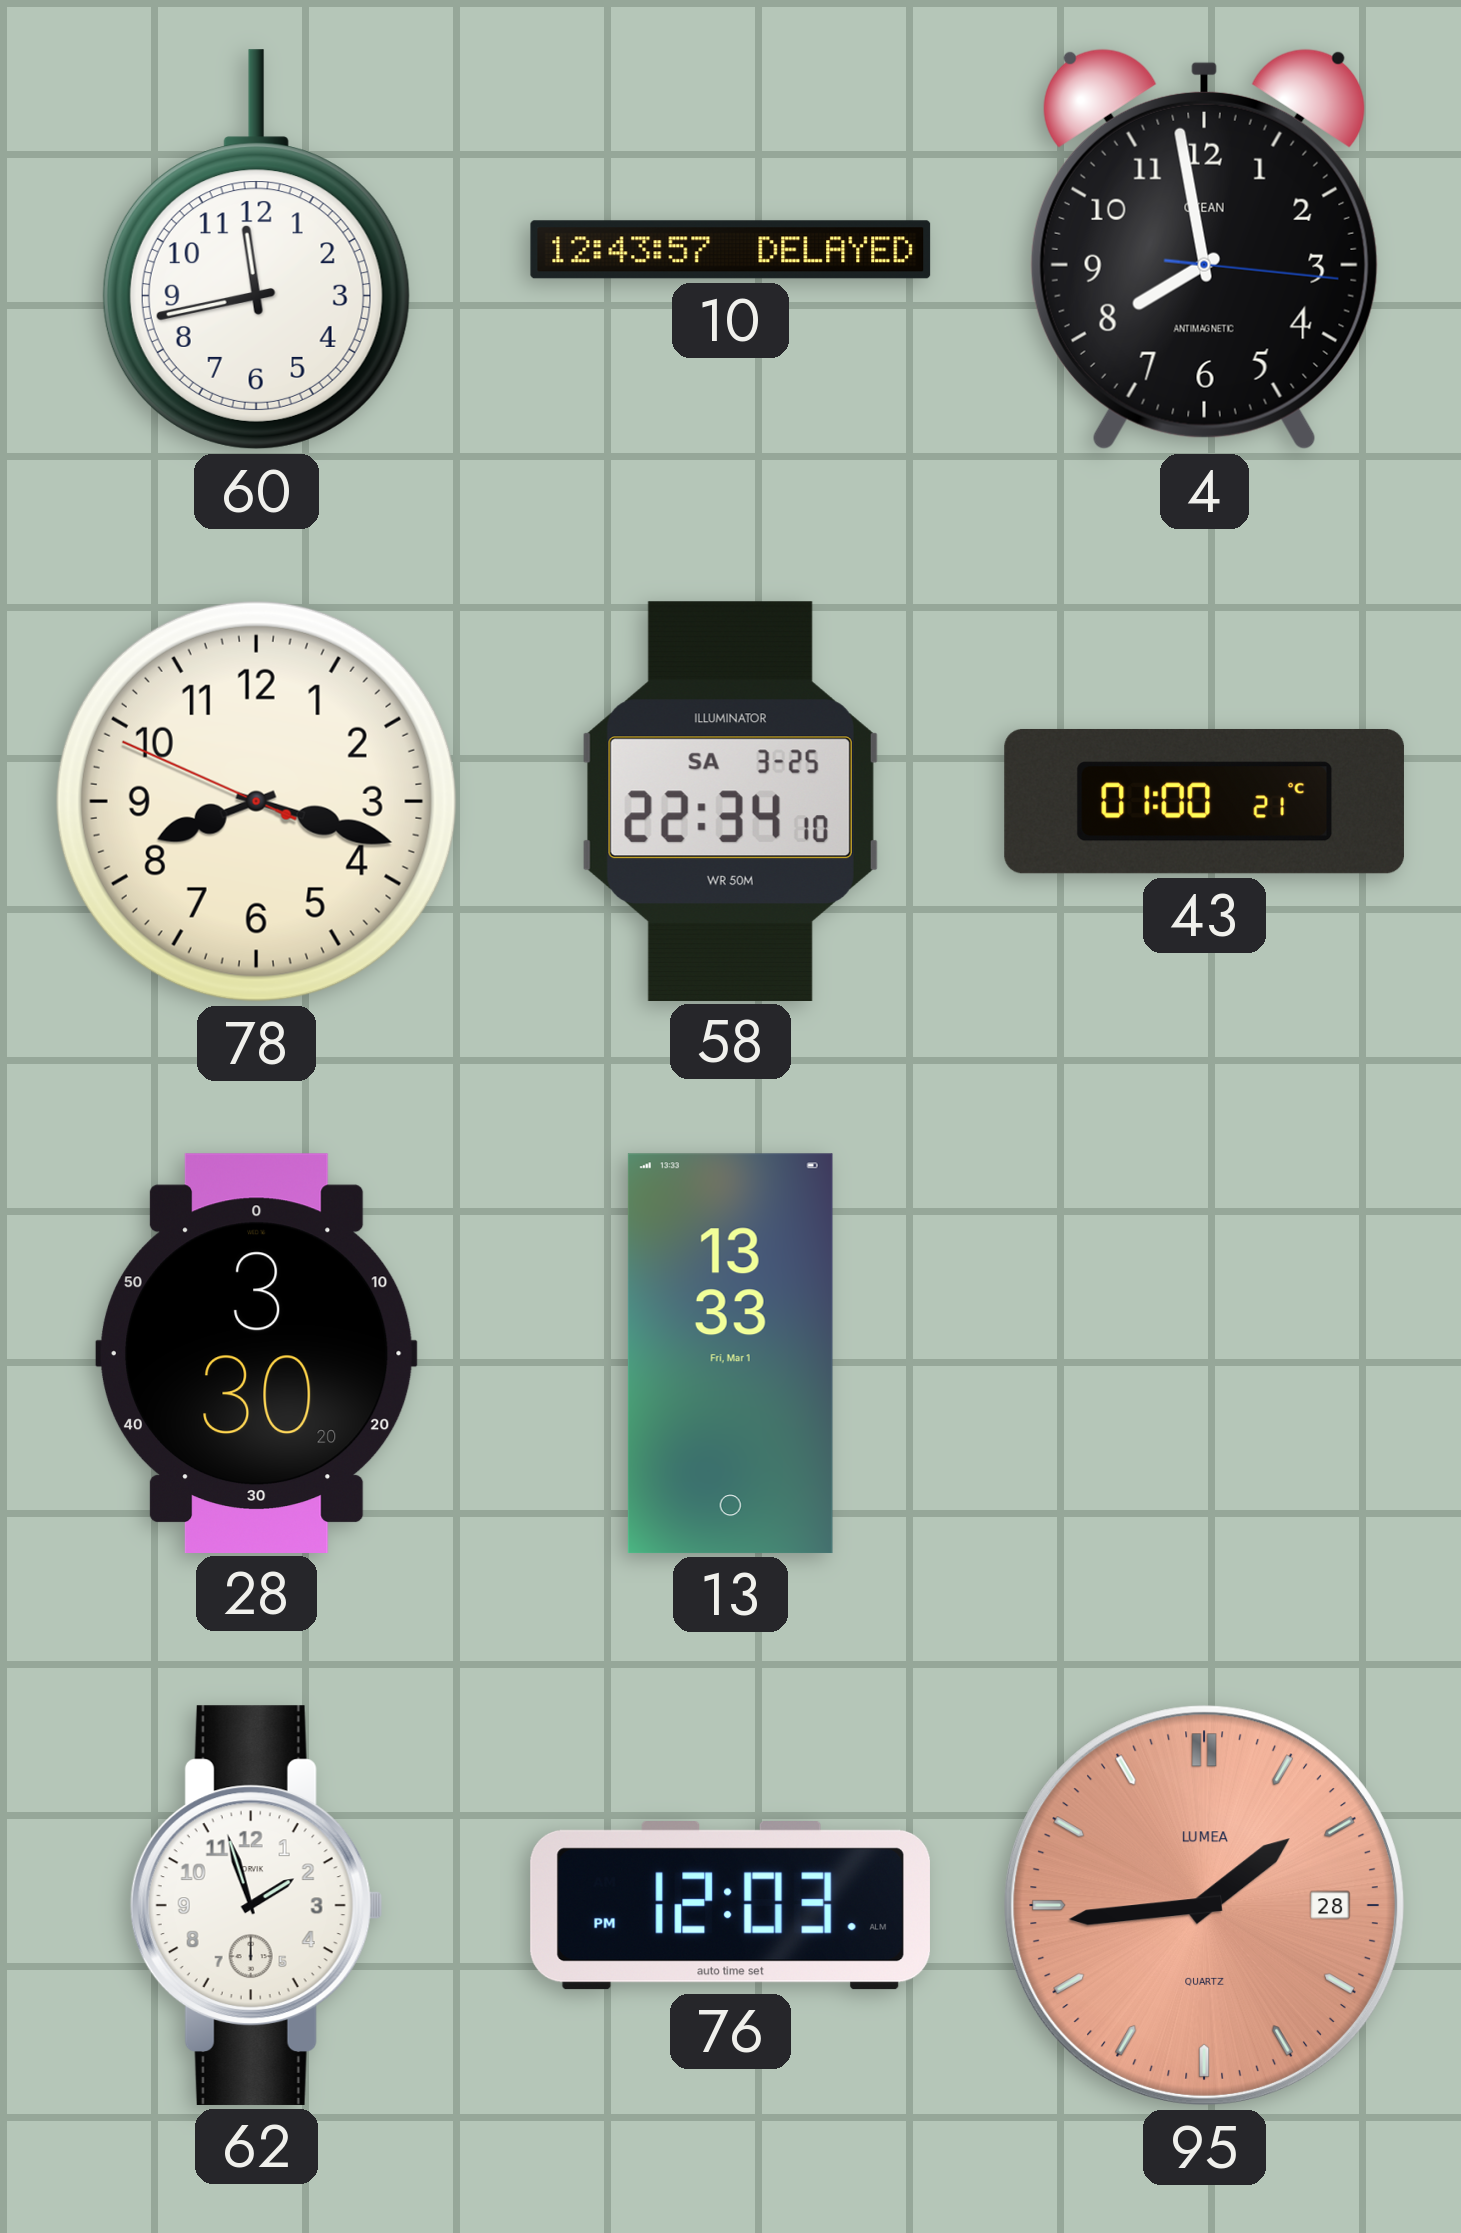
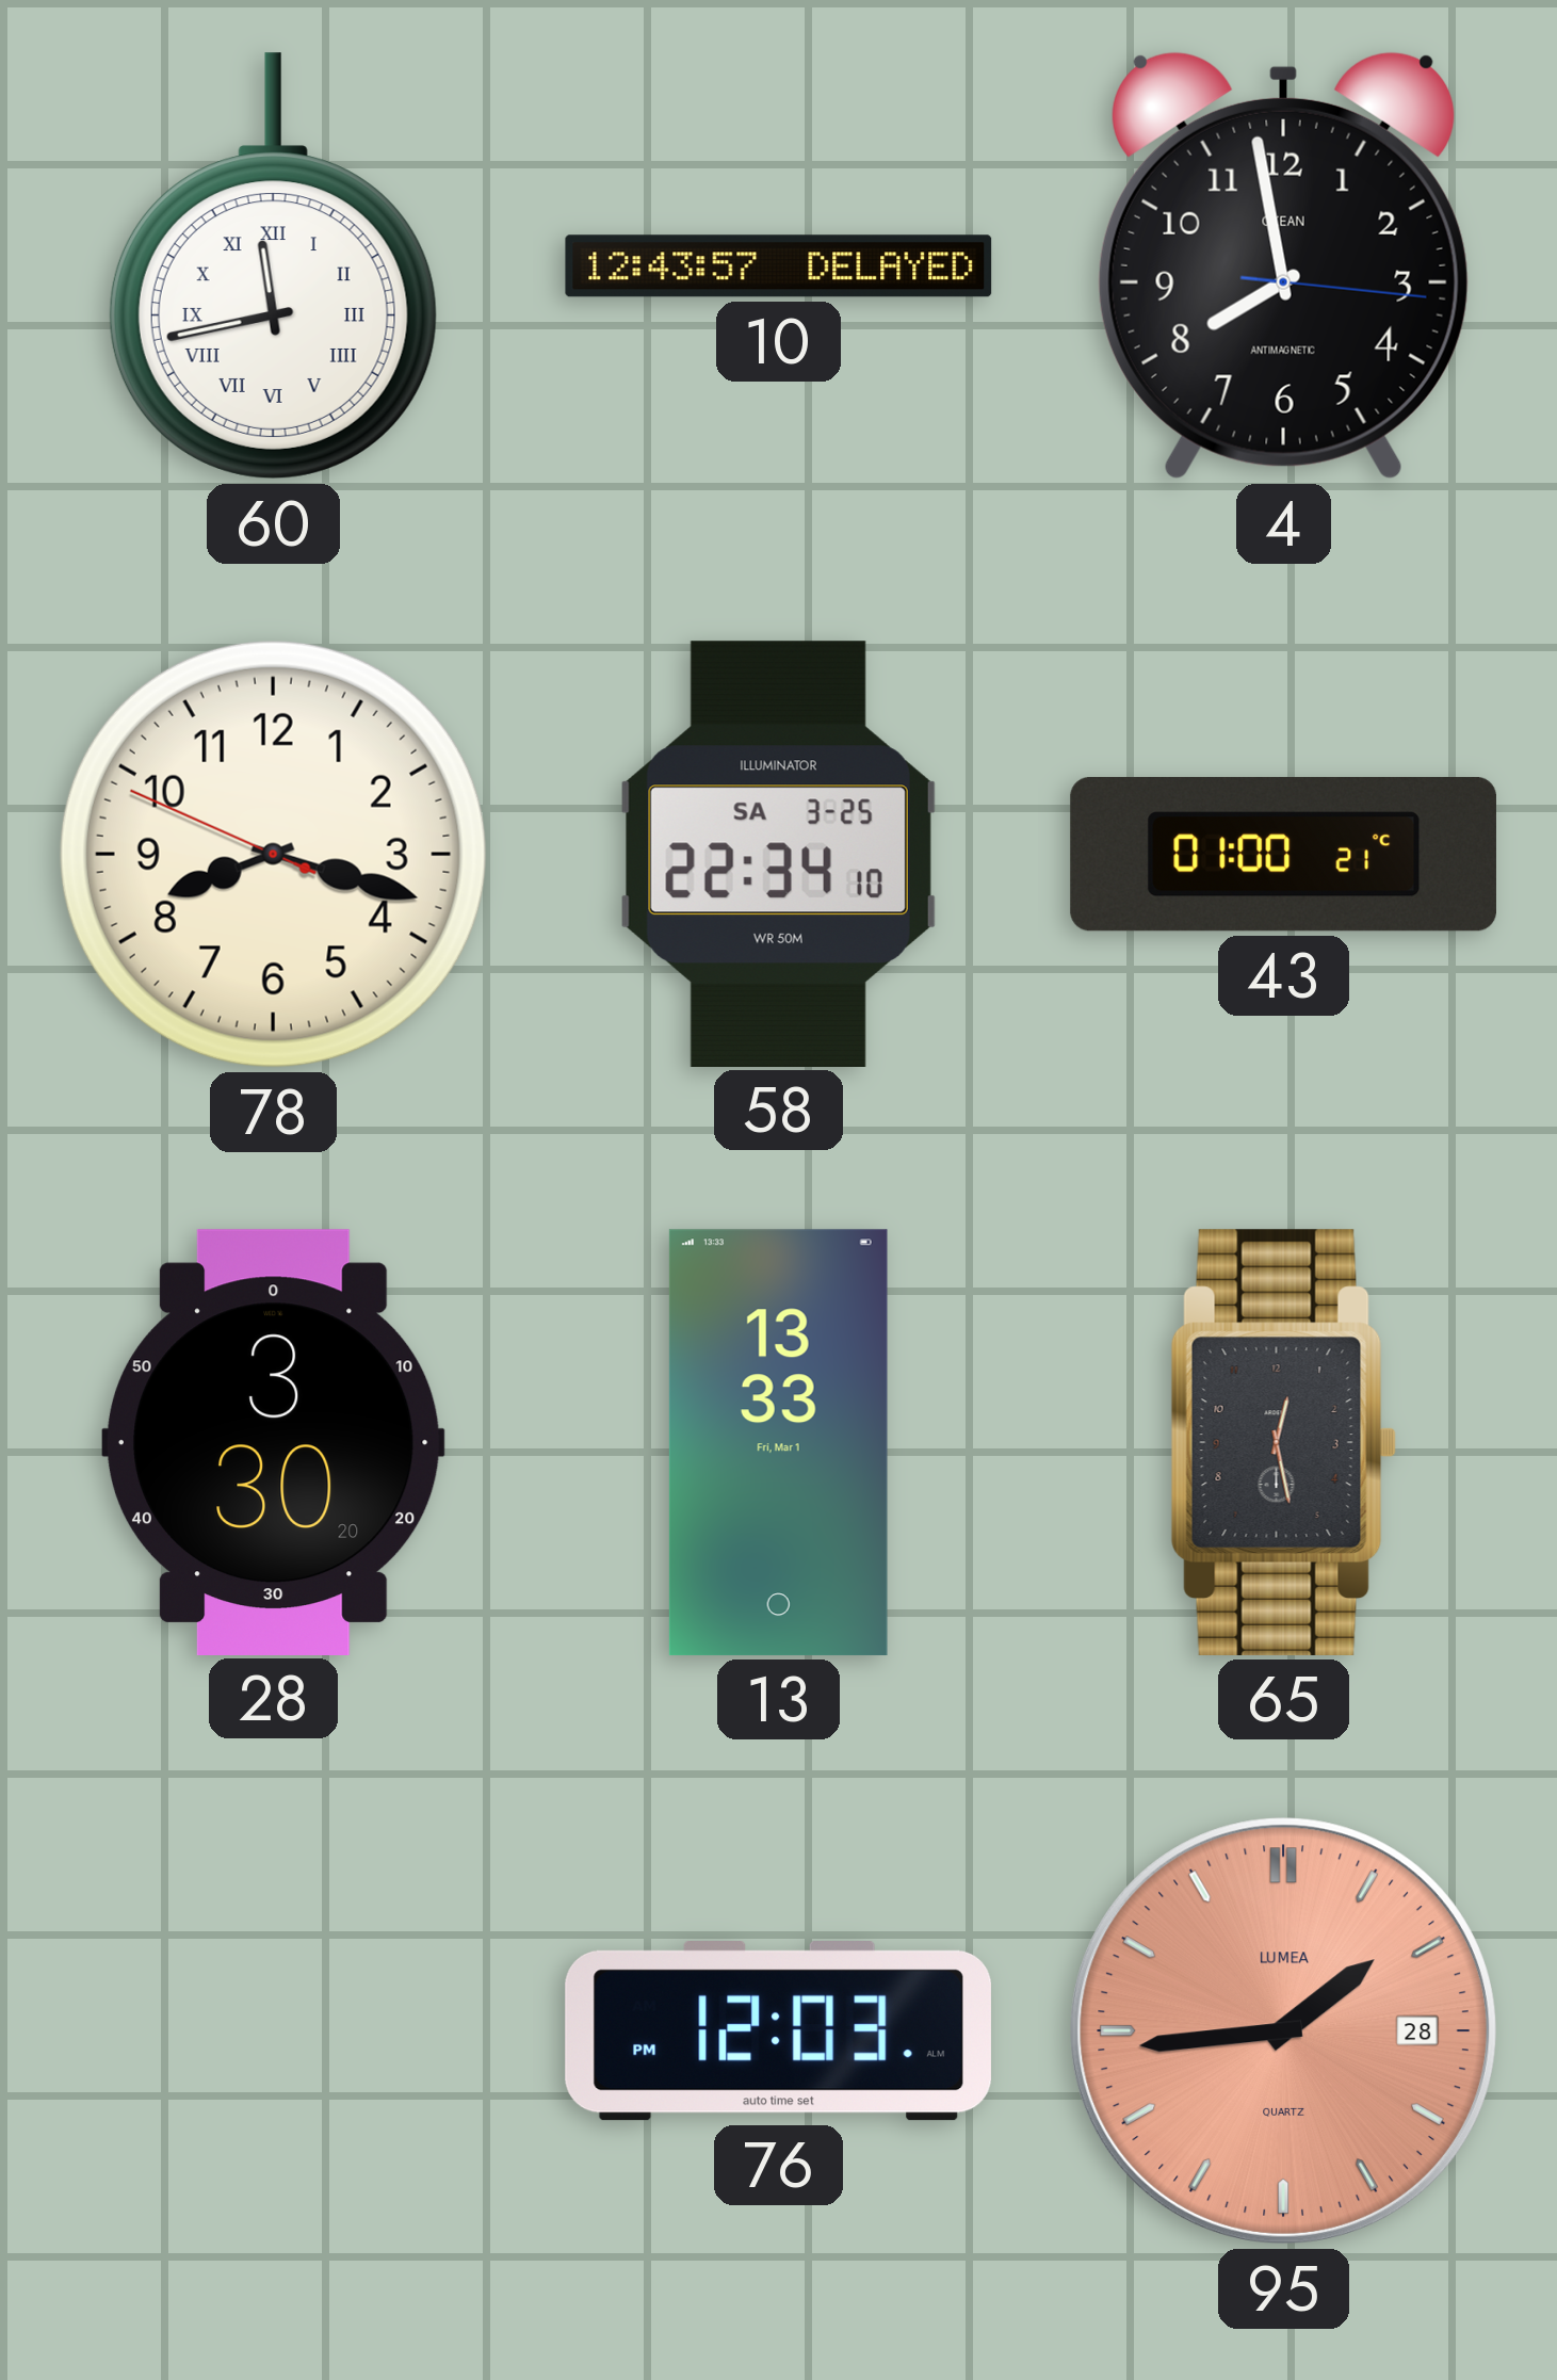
60 numerals: Arabic -> Roman
65: none -> 12:28
62: 1:57 -> none
